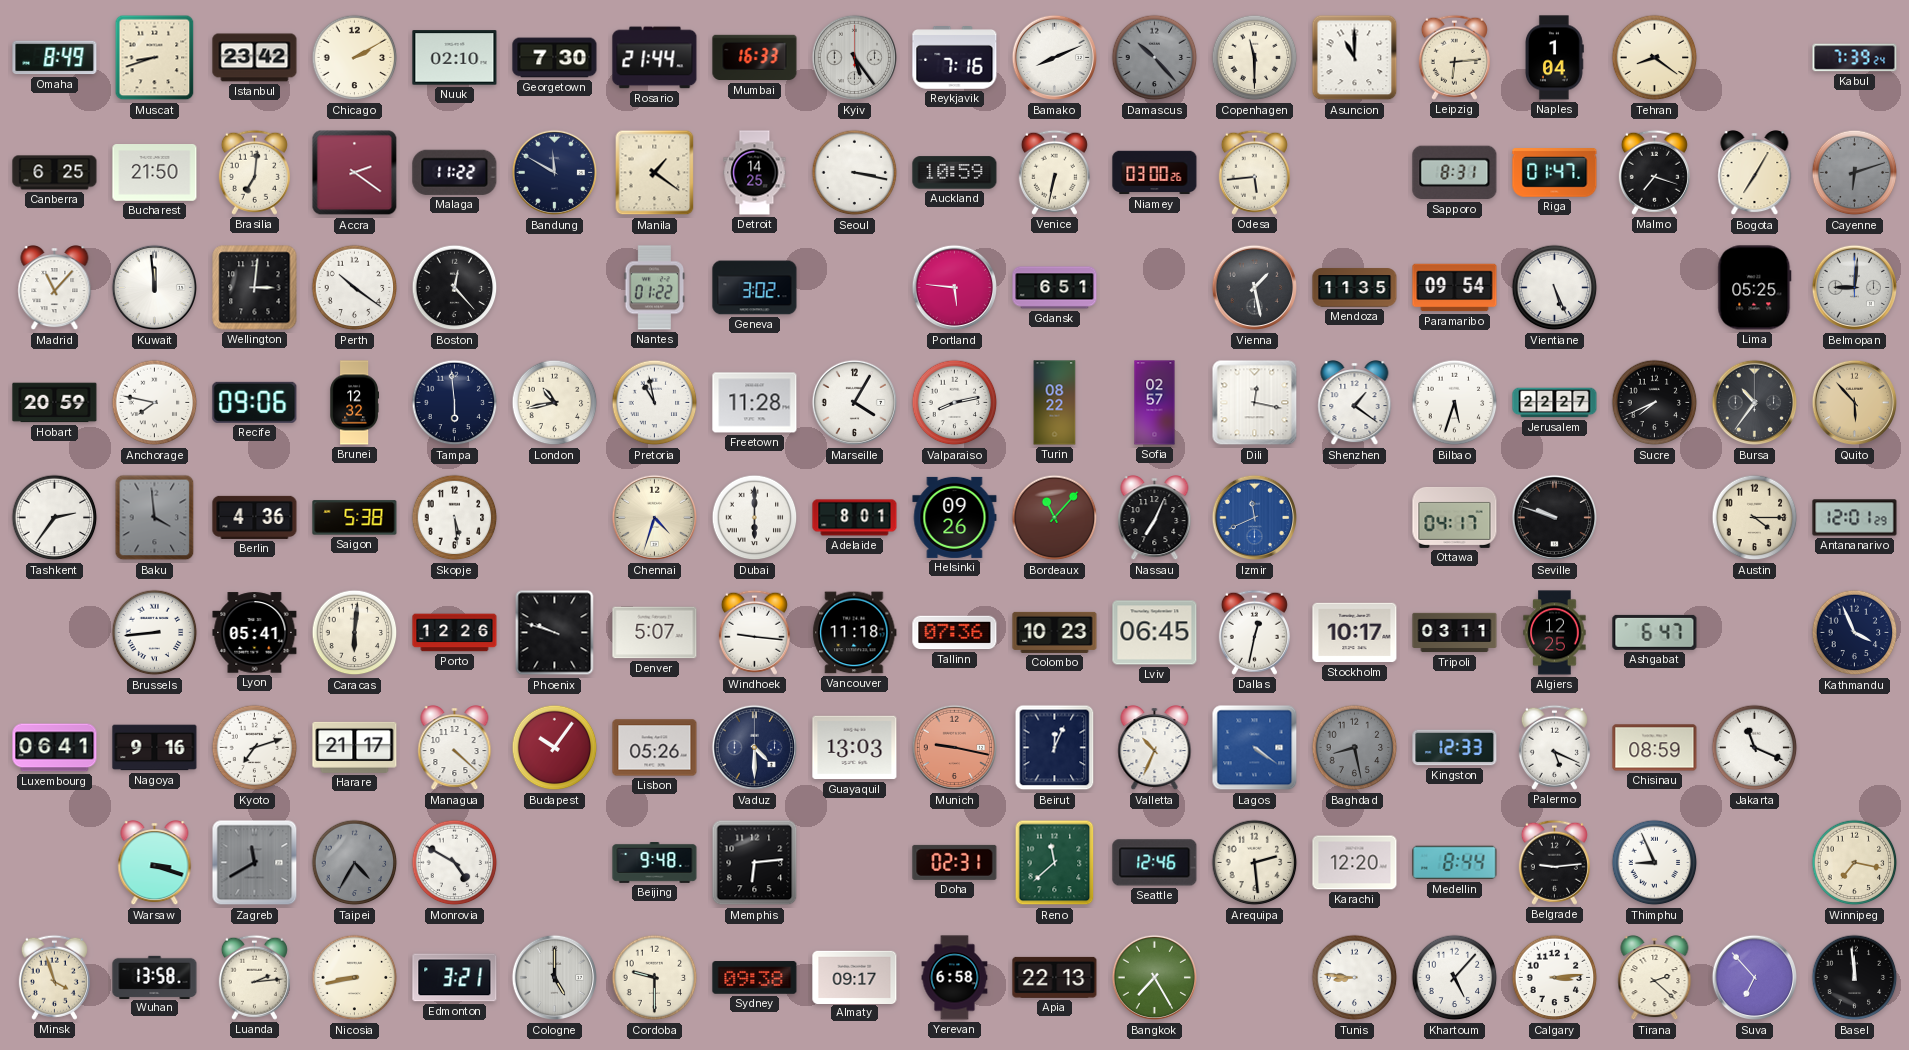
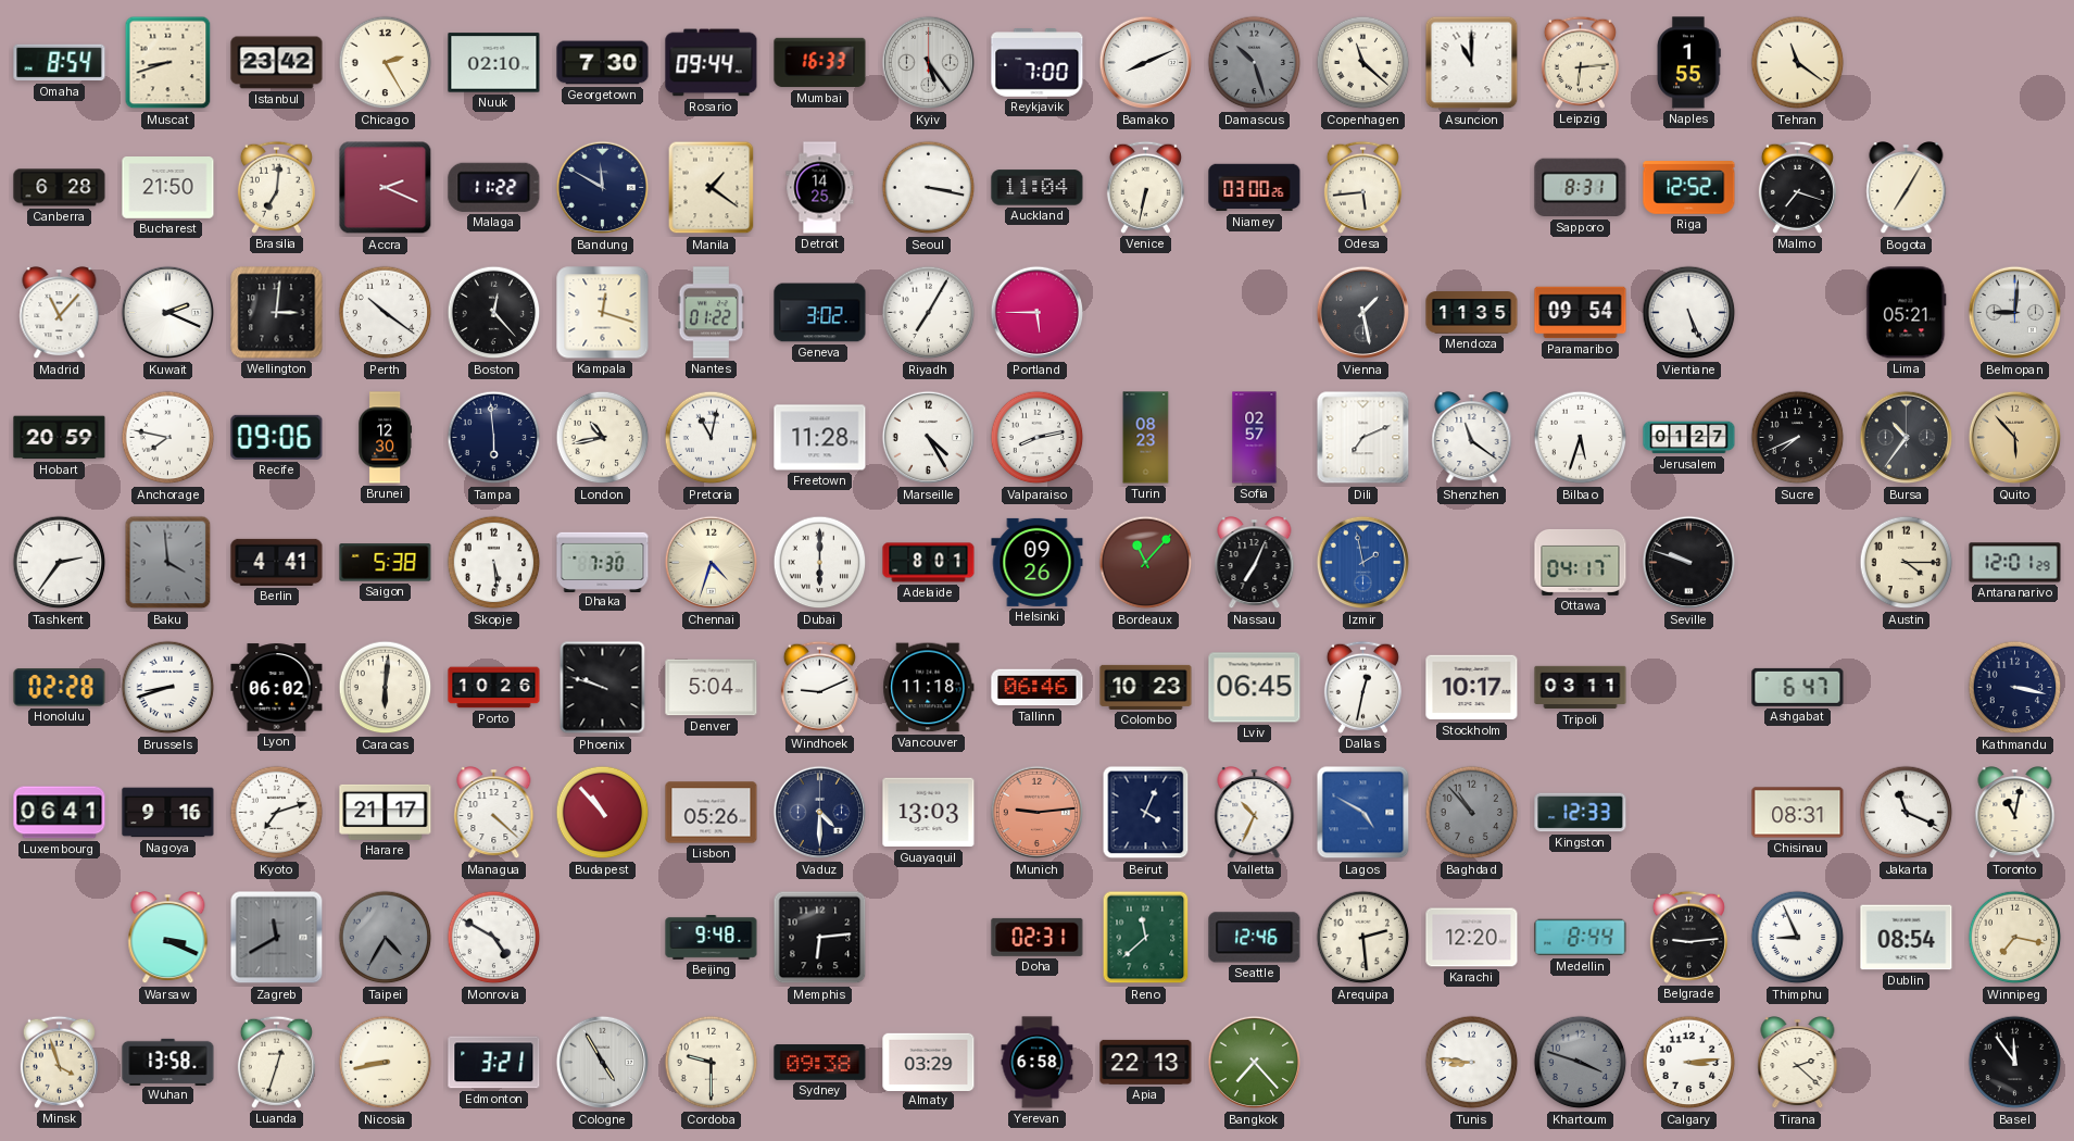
Omaha: 8:49 -> 8:54
Chicago: 2:10 -> 2:25
Rosario: 21:44 -> 09:44
Reykjavik: 7:16 -> 7:00
Damascus: 10:23 -> 10:27
Copenhagen: 11:30 -> 11:22
Naples: 1:04 -> 1:55
Tehran: 8:21 -> 11:21
Kabul: 7:39 -> none
Canberra: 6:25 -> 6:28
Accra: 2:21 -> 2:19
Auckland: 10:59 -> 11:04
Riga: 01:47 -> 12:52
Cayenne: 6:12 -> none
Kuwait: 11:59 -> 2:19
Kampala: none -> 12:18
Riyadh: none -> 7:05
Portland: 5:46 -> 5:45
Gdansk: 6:51 -> none
Lima: 05:25 -> 05:21
Brunei: 12:32 -> 12:30
Pretoria: 10:58 -> 11:02
Marseille: 4:05 -> 4:25
Turin: 08:22 -> 08:23
Dili: 12:17 -> 7:11
Shenzhen: 1:21 -> 11:21
Jerusalem: 22:27 -> 01:27
Berlin: 4:36 -> 4:41
Dhaka: none -> 7:30
Izmir: 11:41 -> 1:58
Honolulu: none -> 02:28
Brussels: 8:44 -> 8:42
Lyon: 05:41 -> 06:02
Porto: 12:26 -> 10:26
Denver: 5:07 -> 5:04
Windhoek: 9:16 -> 9:11
Tallinn: 07:36 -> 06:46
Algiers: 12:25 -> none
Kathmandu: 3:56 -> 3:17
Budapest: 10:06 -> 10:53
Munich: 9:17 -> 9:14
Beirut: 12:04 -> 4:04
Lagos: 4:21 -> 4:50
Baghdad: 8:28 -> 10:53
Palermo: 5:19 -> none
Chisinau: 08:59 -> 08:31
Toronto: none -> 11:02
Warsaw: 3:18 -> 3:19
Dublin: none -> 08:54
Luanda: 2:14 -> 12:33
Cologne: 5:00 -> 4:55
Almaty: 09:17 -> 03:29
Bangkok: 7:25 -> 7:23
Khartoum: 5:07 -> 3:48
Khartoum dial: white -> grey
Suva: 6:53 -> none
Basel: 11:59 -> 11:54
